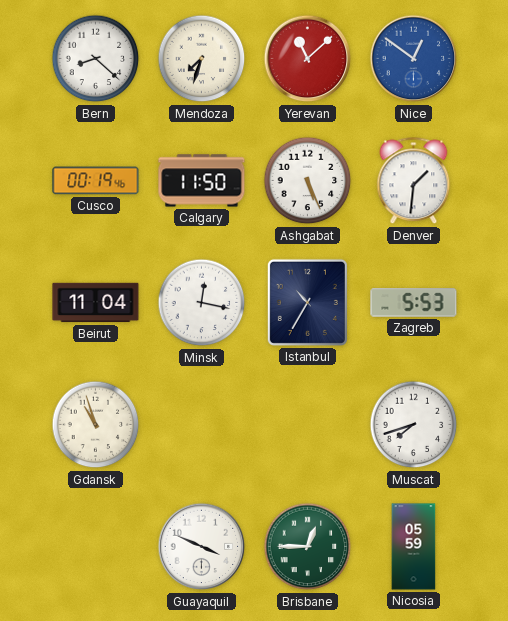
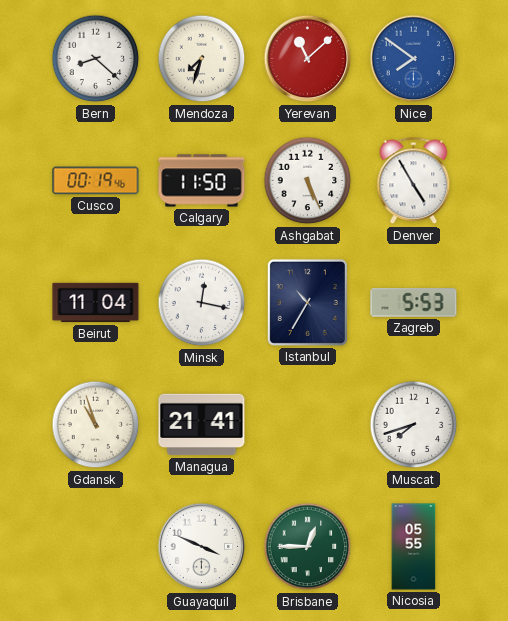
Nice: 12:51 -> 7:51
Denver: 1:31 -> 4:55
Managua: none -> 21:41
Nicosia: 05:59 -> 05:55
